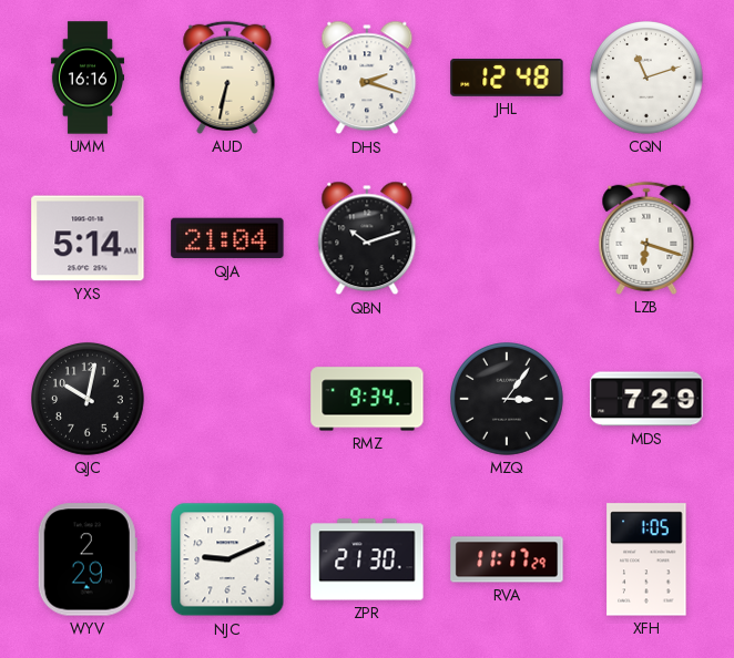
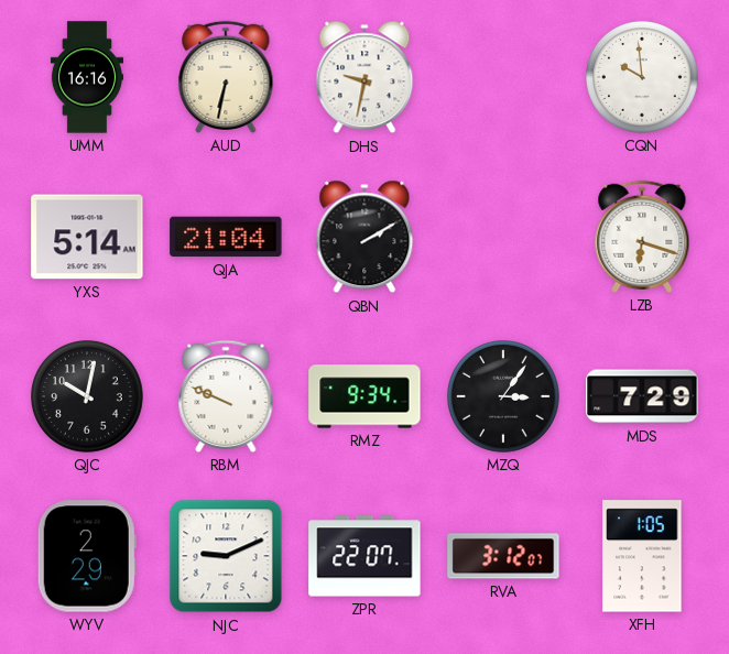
DHS: 2:18 -> 9:32
JHL: 12:48 -> none
CQN: 11:12 -> 9:59
QBN: 10:12 -> 2:10
RBM: none -> 9:49
ZPR: 21:30 -> 22:07
RVA: 11:17 -> 3:12
